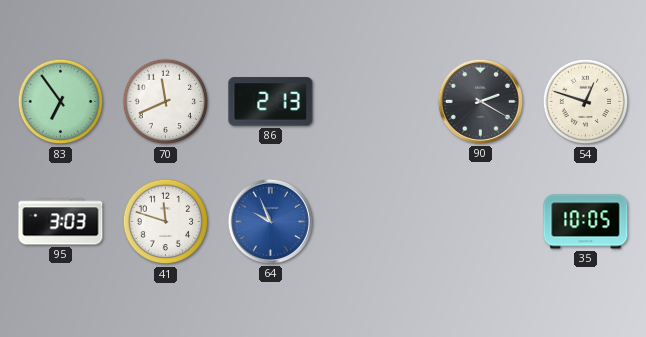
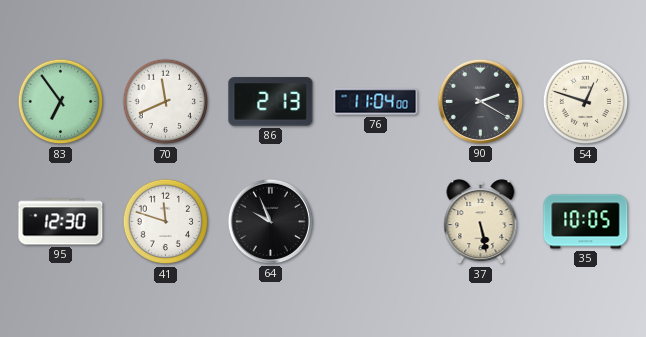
76: none -> 11:04
95: 3:03 -> 12:30
64 dial: blue -> black
37: none -> 5:28
